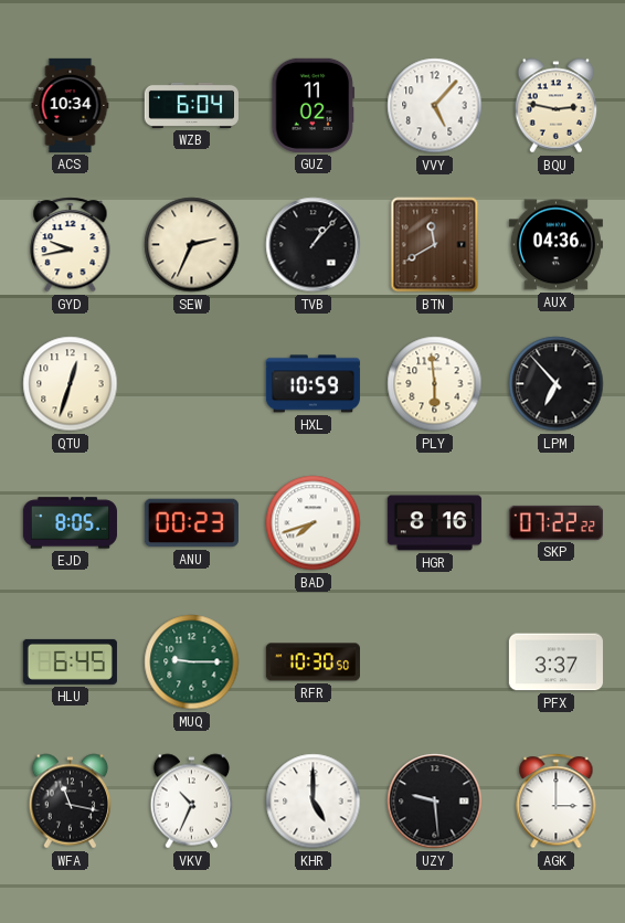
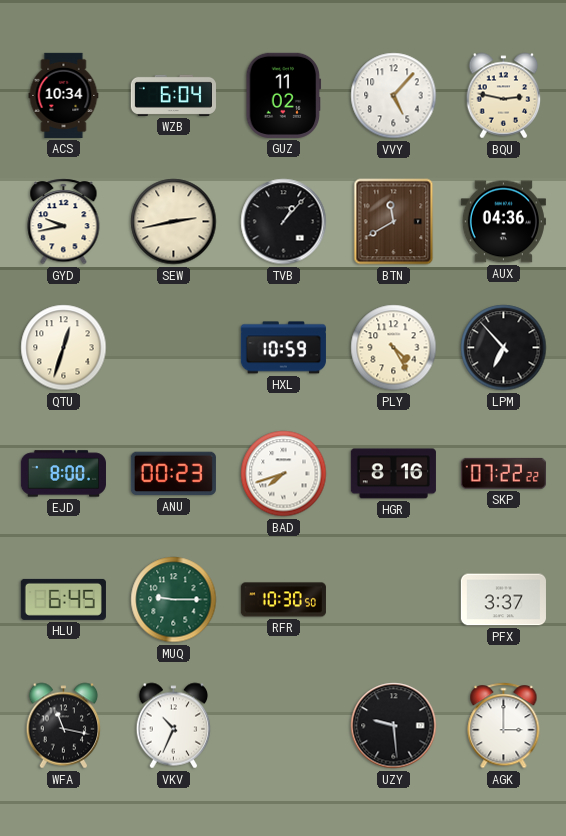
SEW: 2:34 -> 2:43
PLY: 5:59 -> 4:25
EJD: 8:05 -> 8:00
KHR: 5:00 -> none
